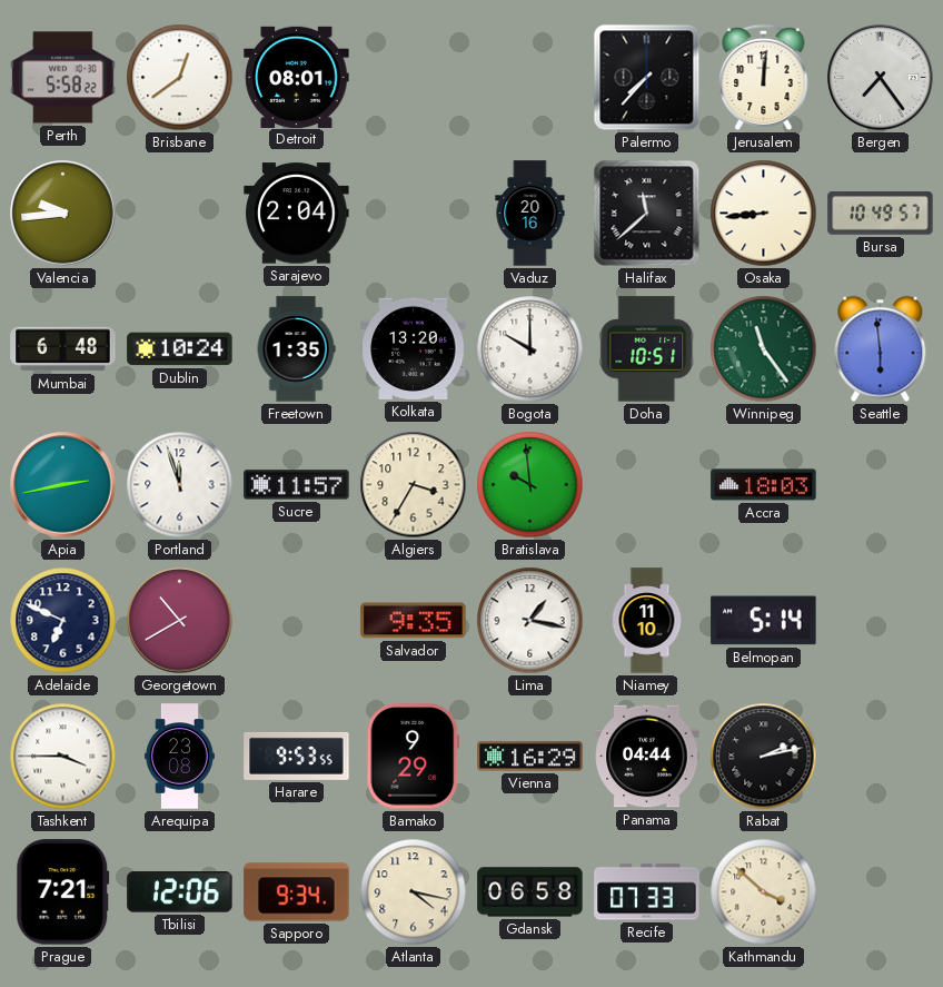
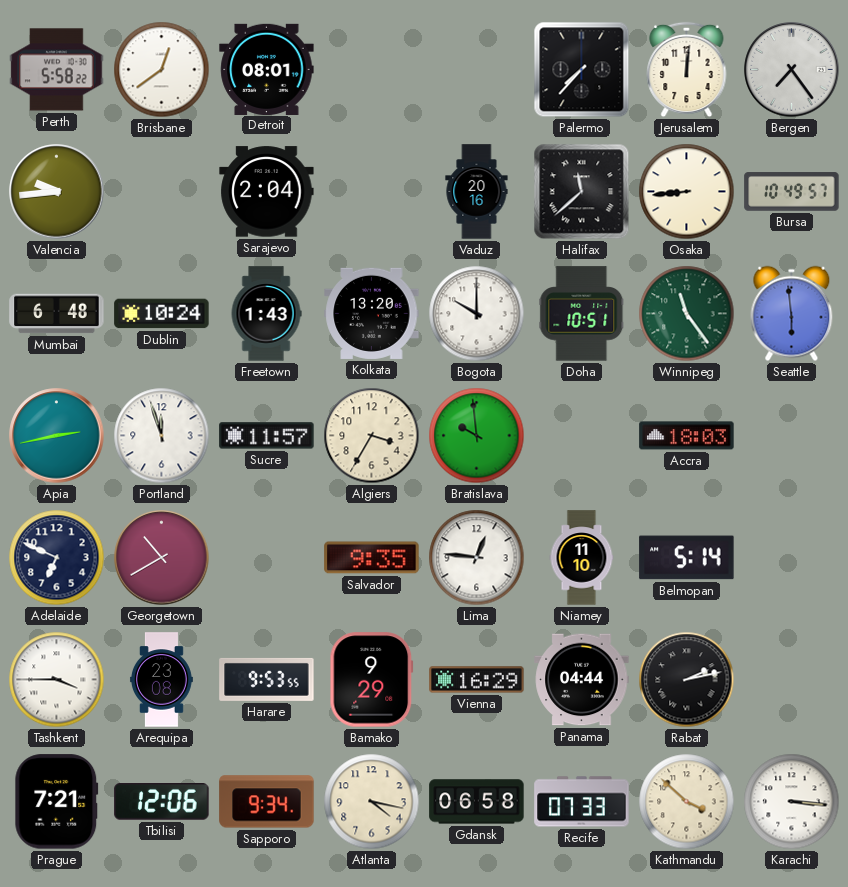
Freetown: 1:35 -> 1:43
Lima: 1:17 -> 12:46
Karachi: none -> 3:16
